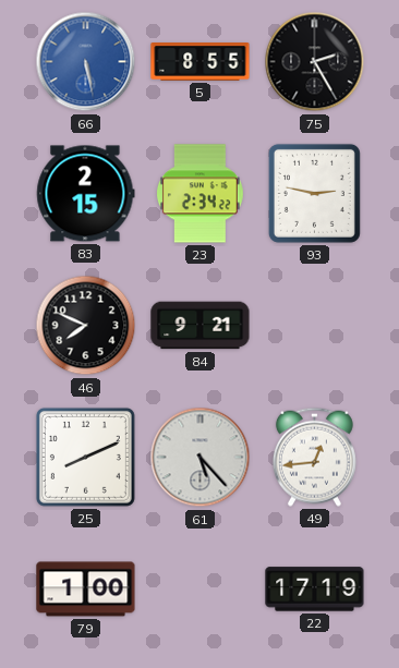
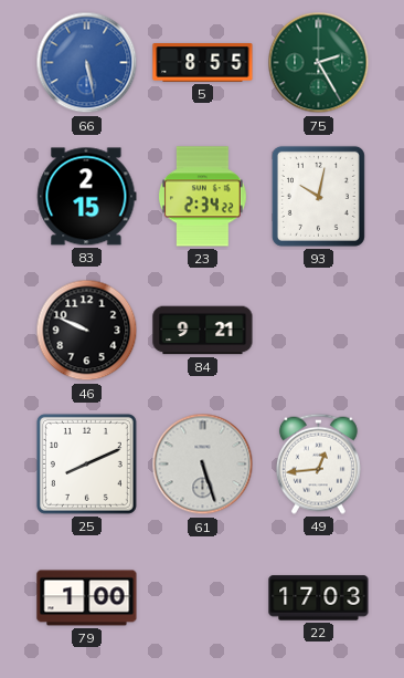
75 dial: black -> green
93: 2:47 -> 10:02
46: 7:49 -> 9:49
61: 5:23 -> 5:27
22: 17:19 -> 17:03
